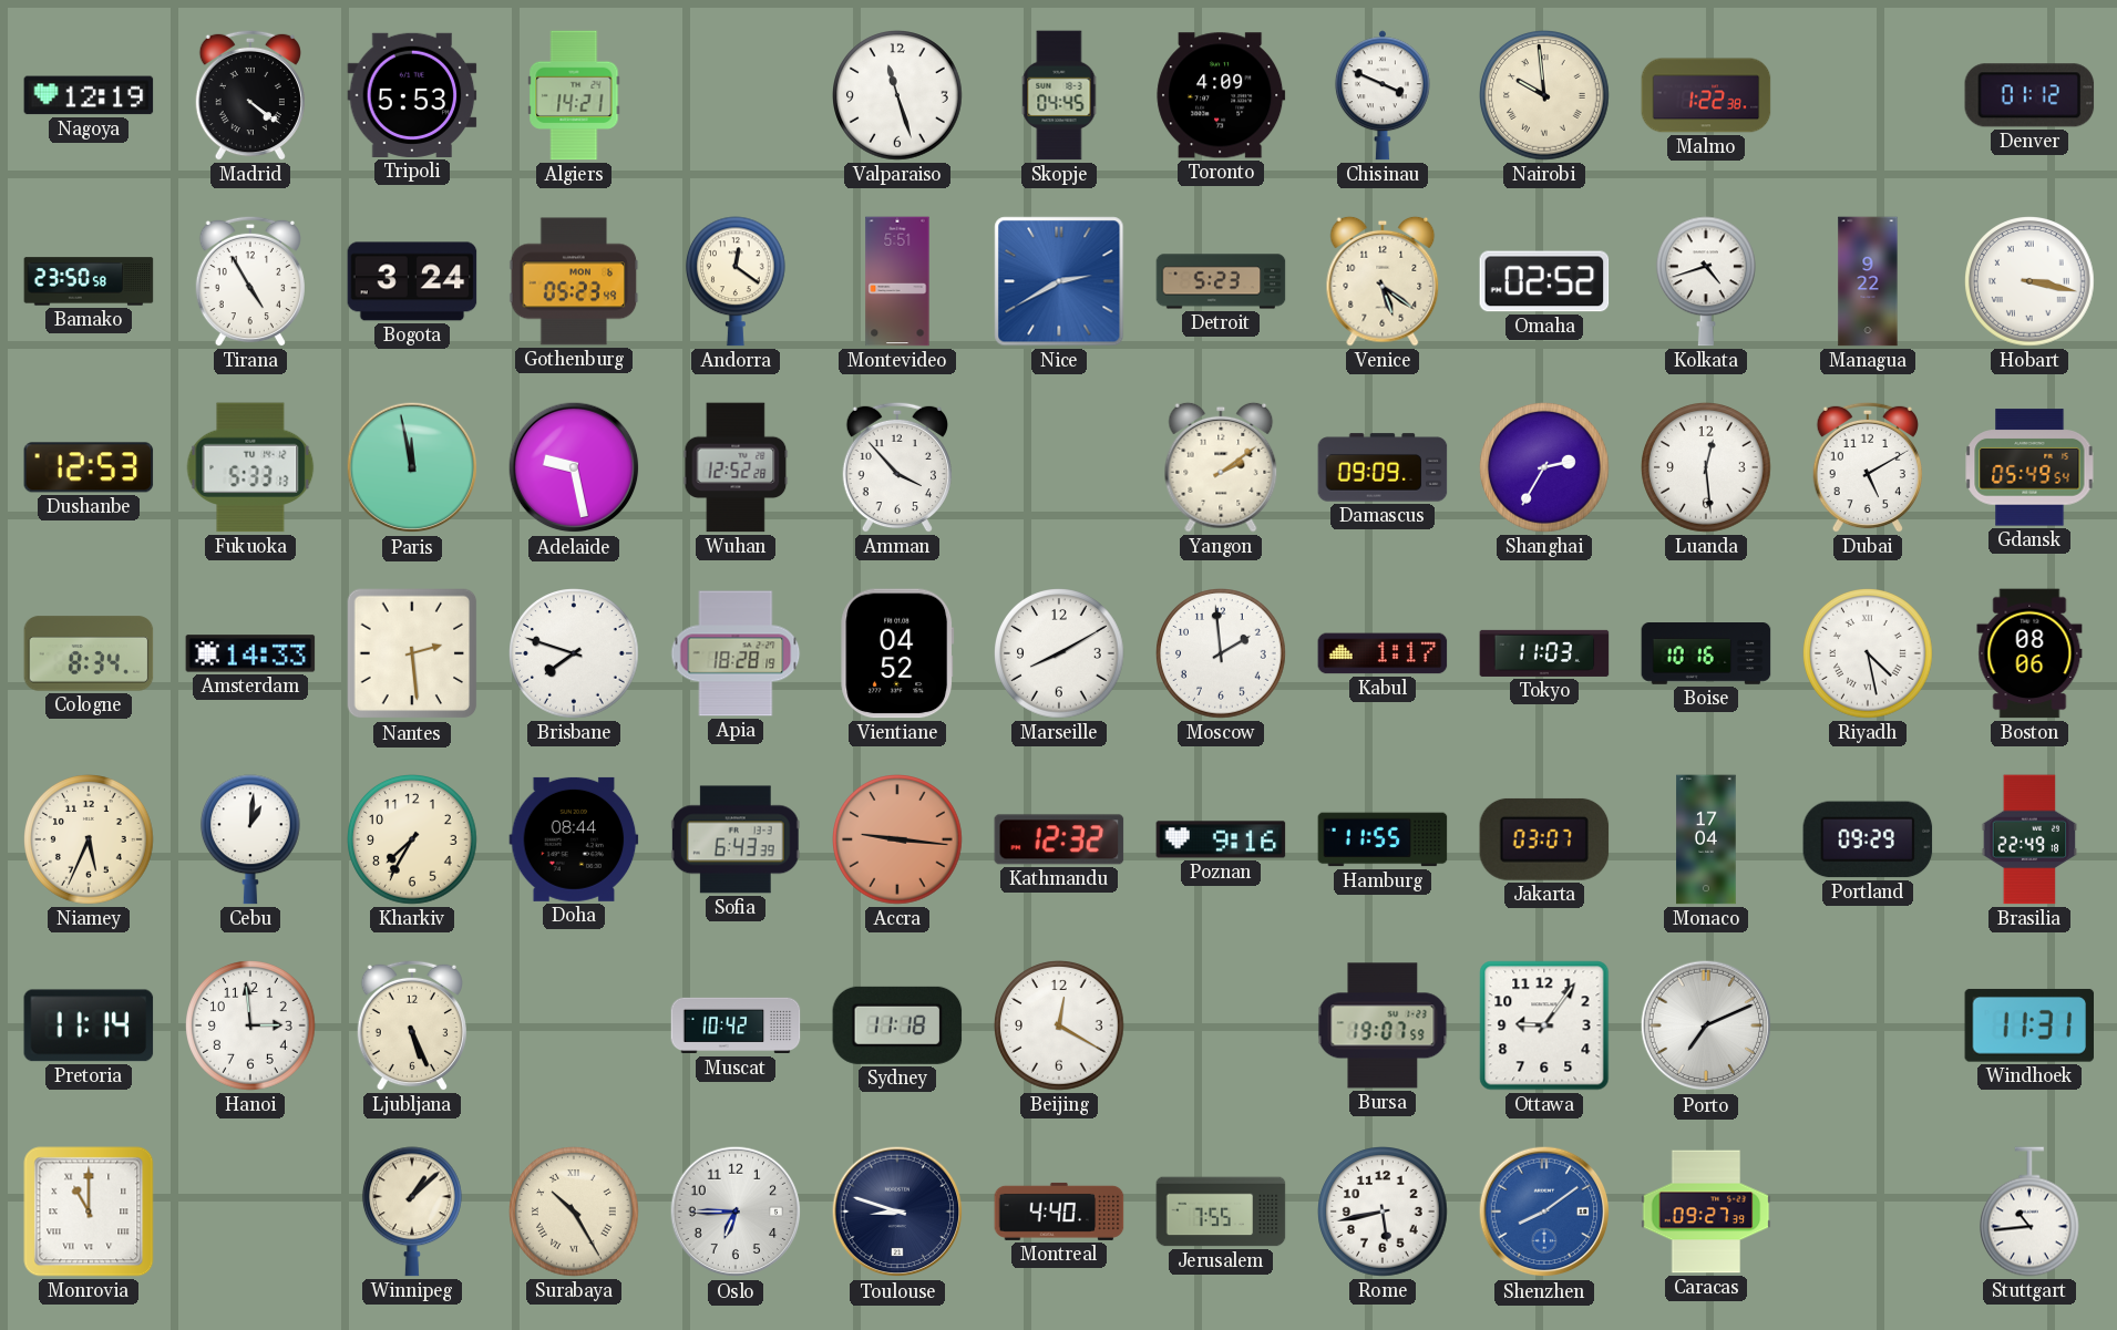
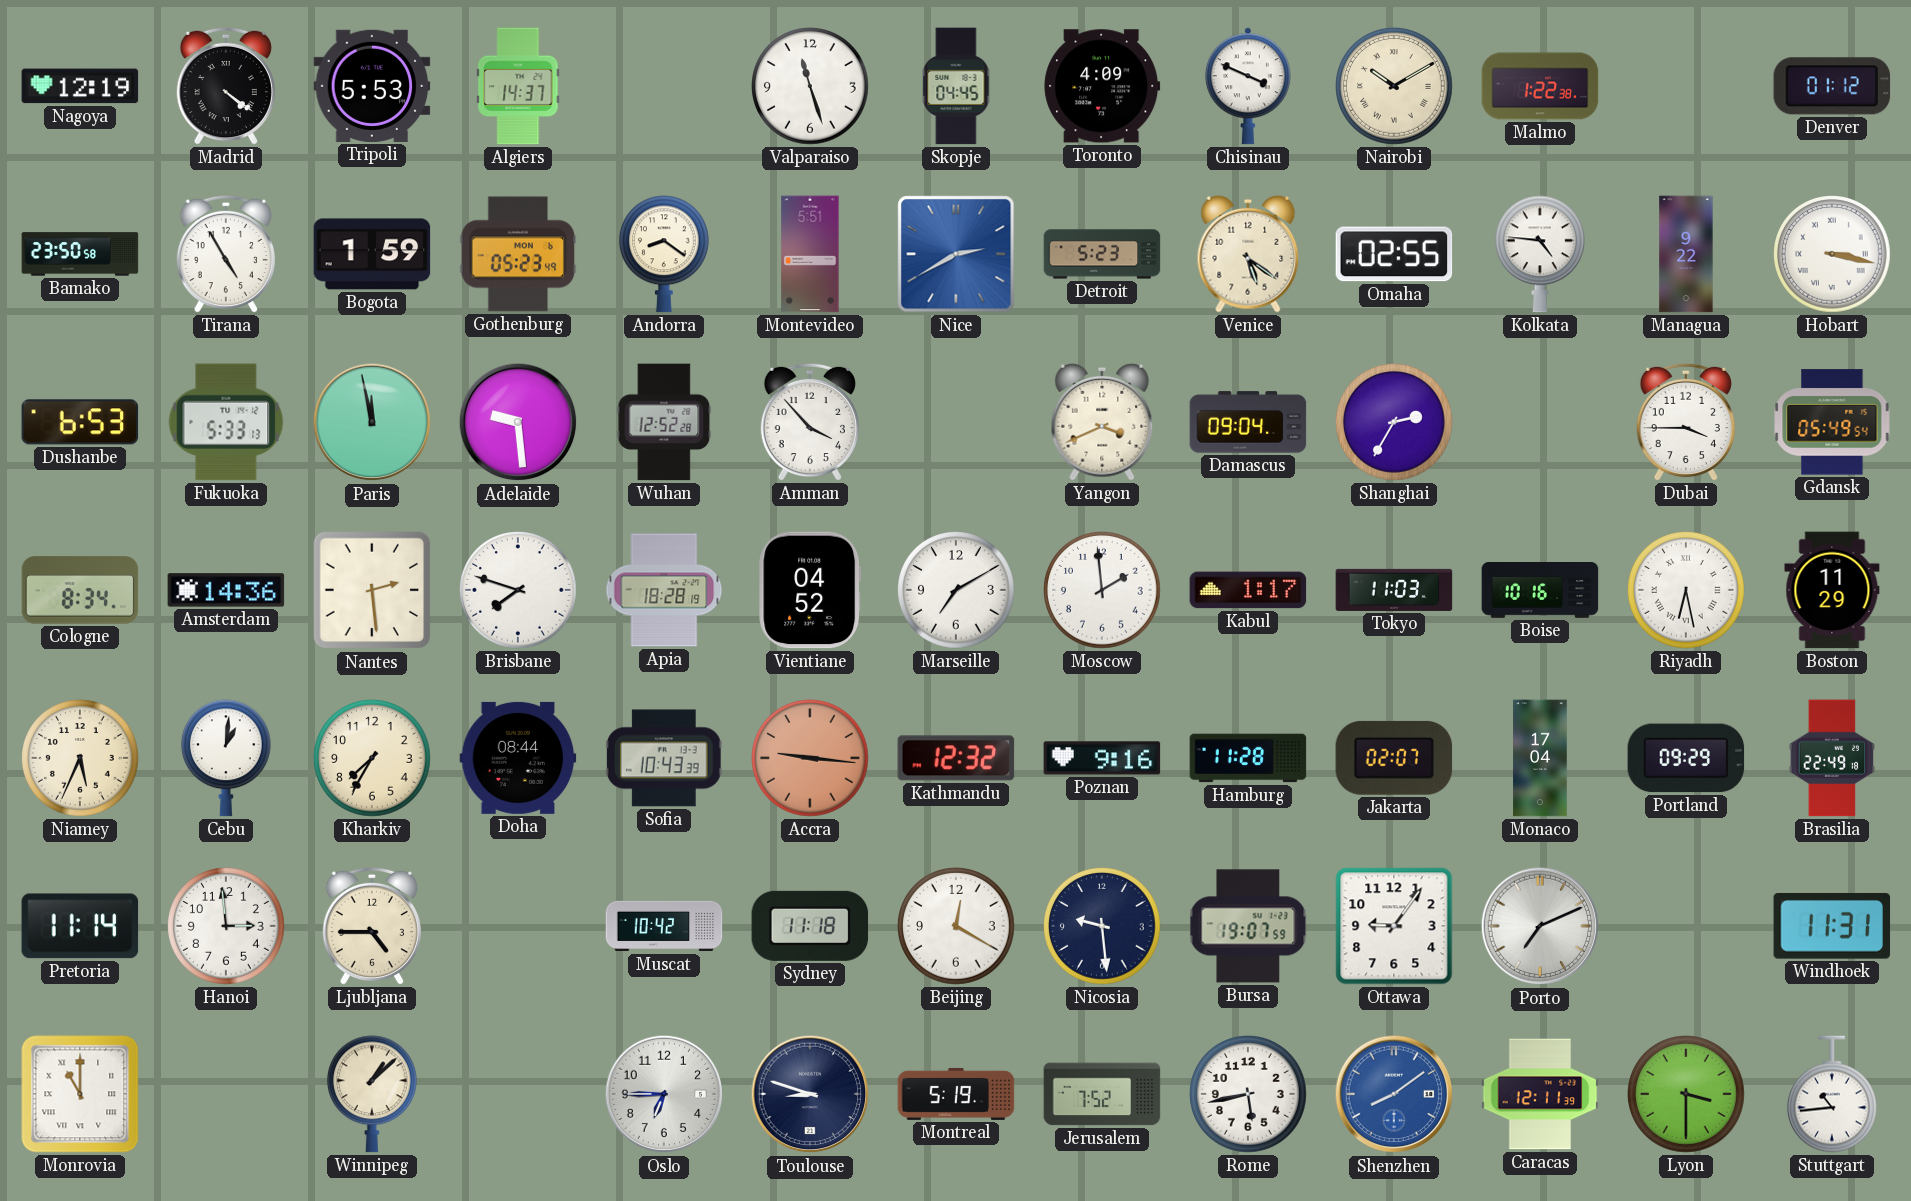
Algiers: 14:21 -> 14:37
Nairobi: 9:59 -> 10:10
Bogota: 3:24 -> 1:59
Andorra: 12:21 -> 8:21
Omaha: 02:52 -> 02:55
Kolkata: 4:42 -> 4:46
Dushanbe: 12:53 -> 6:53
Adelaide: 9:28 -> 9:29
Yangon: 2:09 -> 3:41
Damascus: 09:09 -> 09:04
Luanda: 12:29 -> none
Dubai: 5:10 -> 3:45
Amsterdam: 14:33 -> 14:36
Marseille: 8:10 -> 7:10
Riyadh: 4:28 -> 6:28
Boston: 08:06 -> 11:29
Sofia: 6:43 -> 10:43
Hamburg: 11:55 -> 11:28
Jakarta: 03:07 -> 02:07
Ljubljana: 5:26 -> 4:45
Nicosia: none -> 9:29
Surabaya: 10:25 -> none
Montreal: 4:40 -> 5:19
Jerusalem: 7:55 -> 7:52
Caracas: 09:27 -> 12:11
Lyon: none -> 3:30
